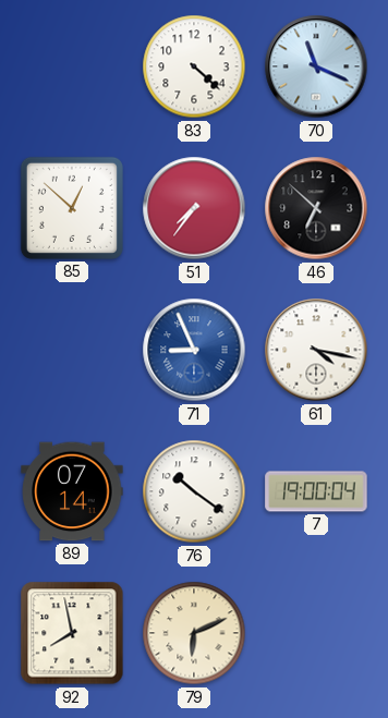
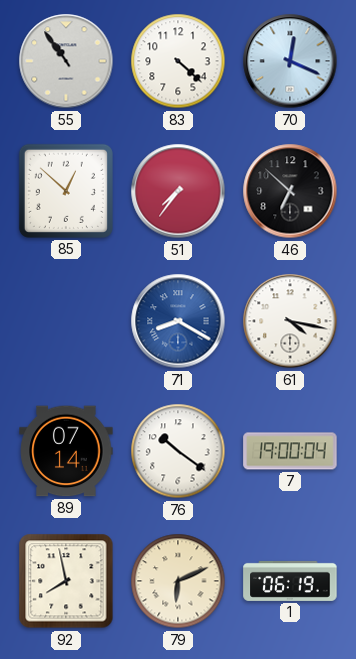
55: none -> 10:54
70: 11:19 -> 12:19
71: 8:56 -> 8:20
1: none -> 06:19
